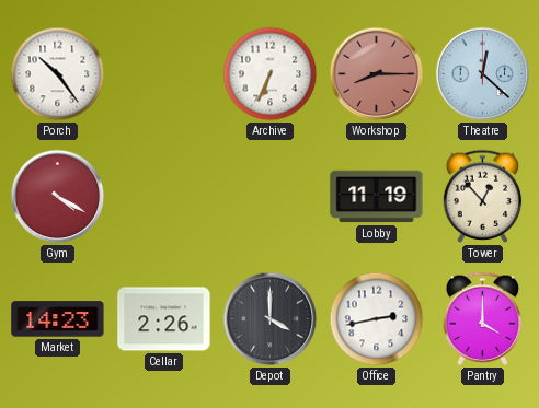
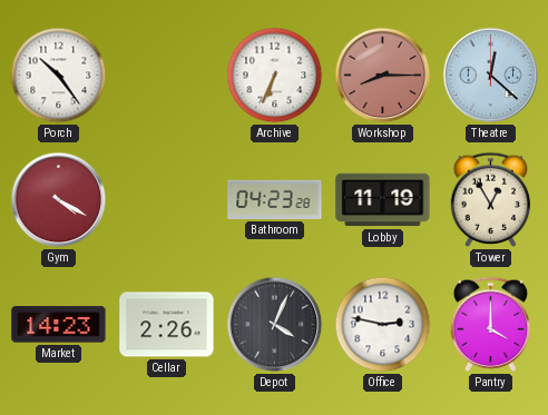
Bathroom: none -> 04:23
Tower: 12:53 -> 12:55
Depot: 4:00 -> 4:04
Office: 2:43 -> 2:47
